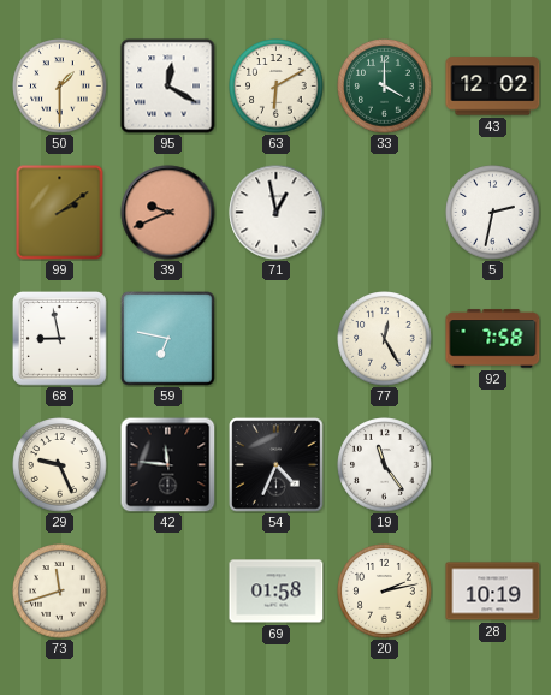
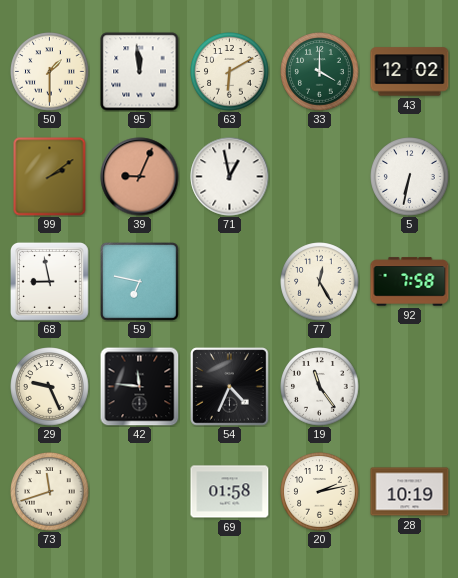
95: 12:20 -> 11:59
39: 9:41 -> 9:04
5: 2:32 -> 6:32
